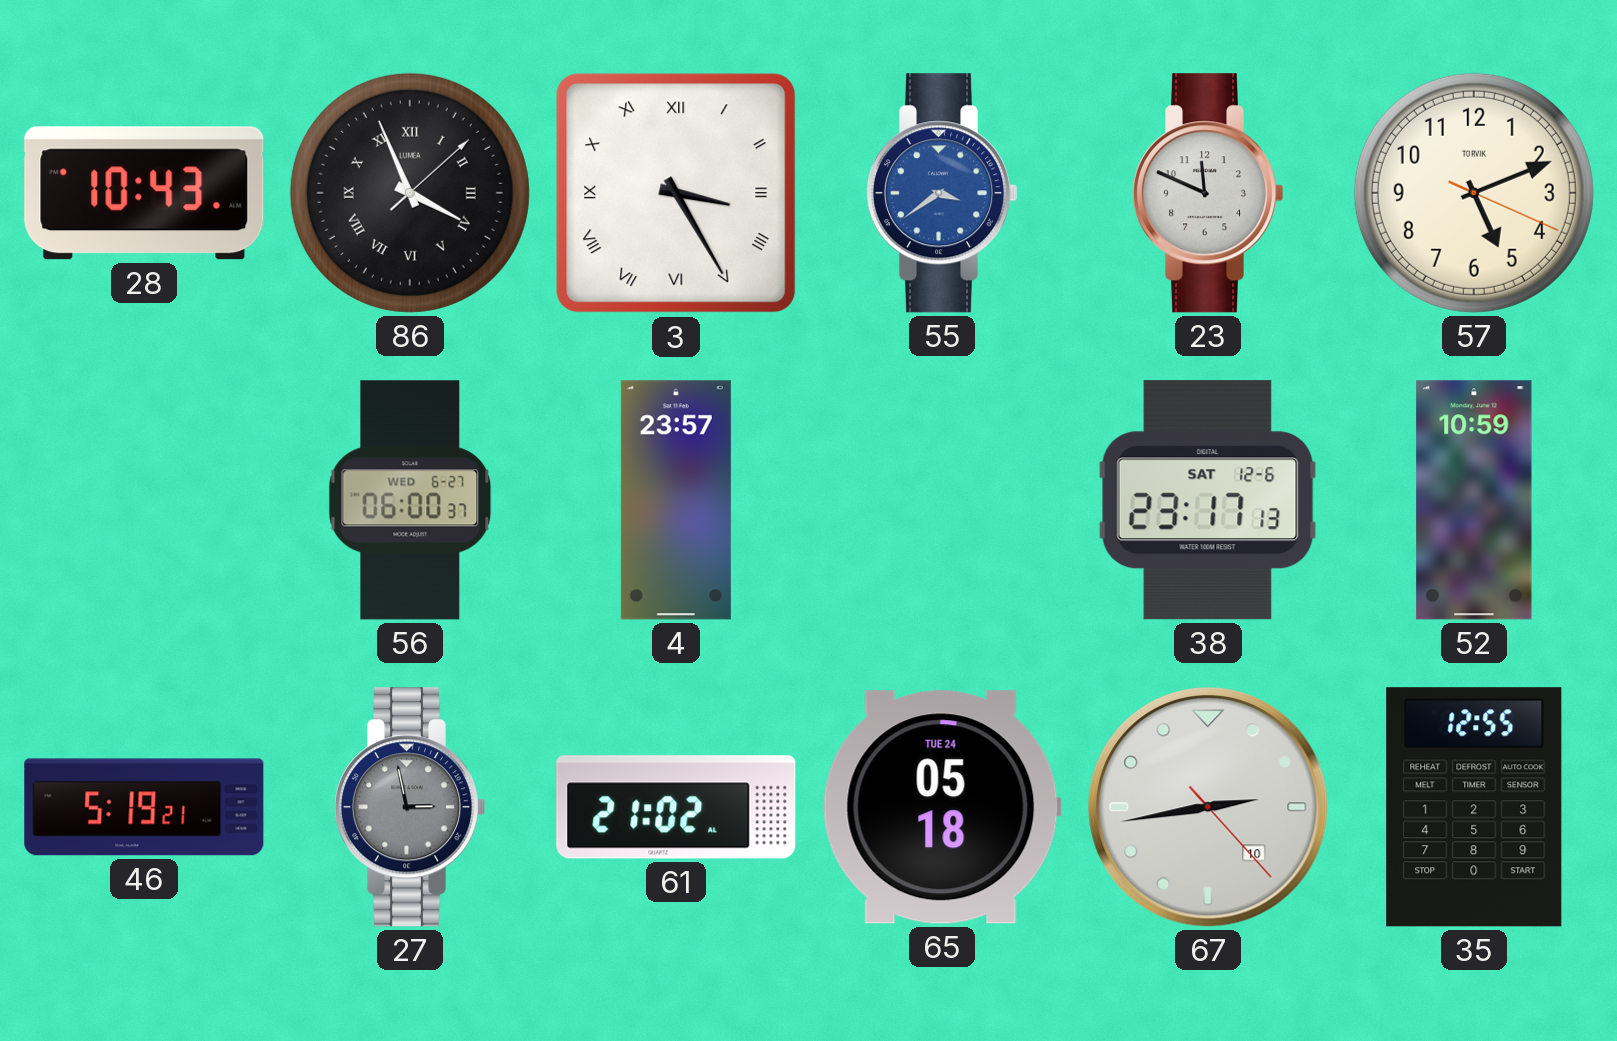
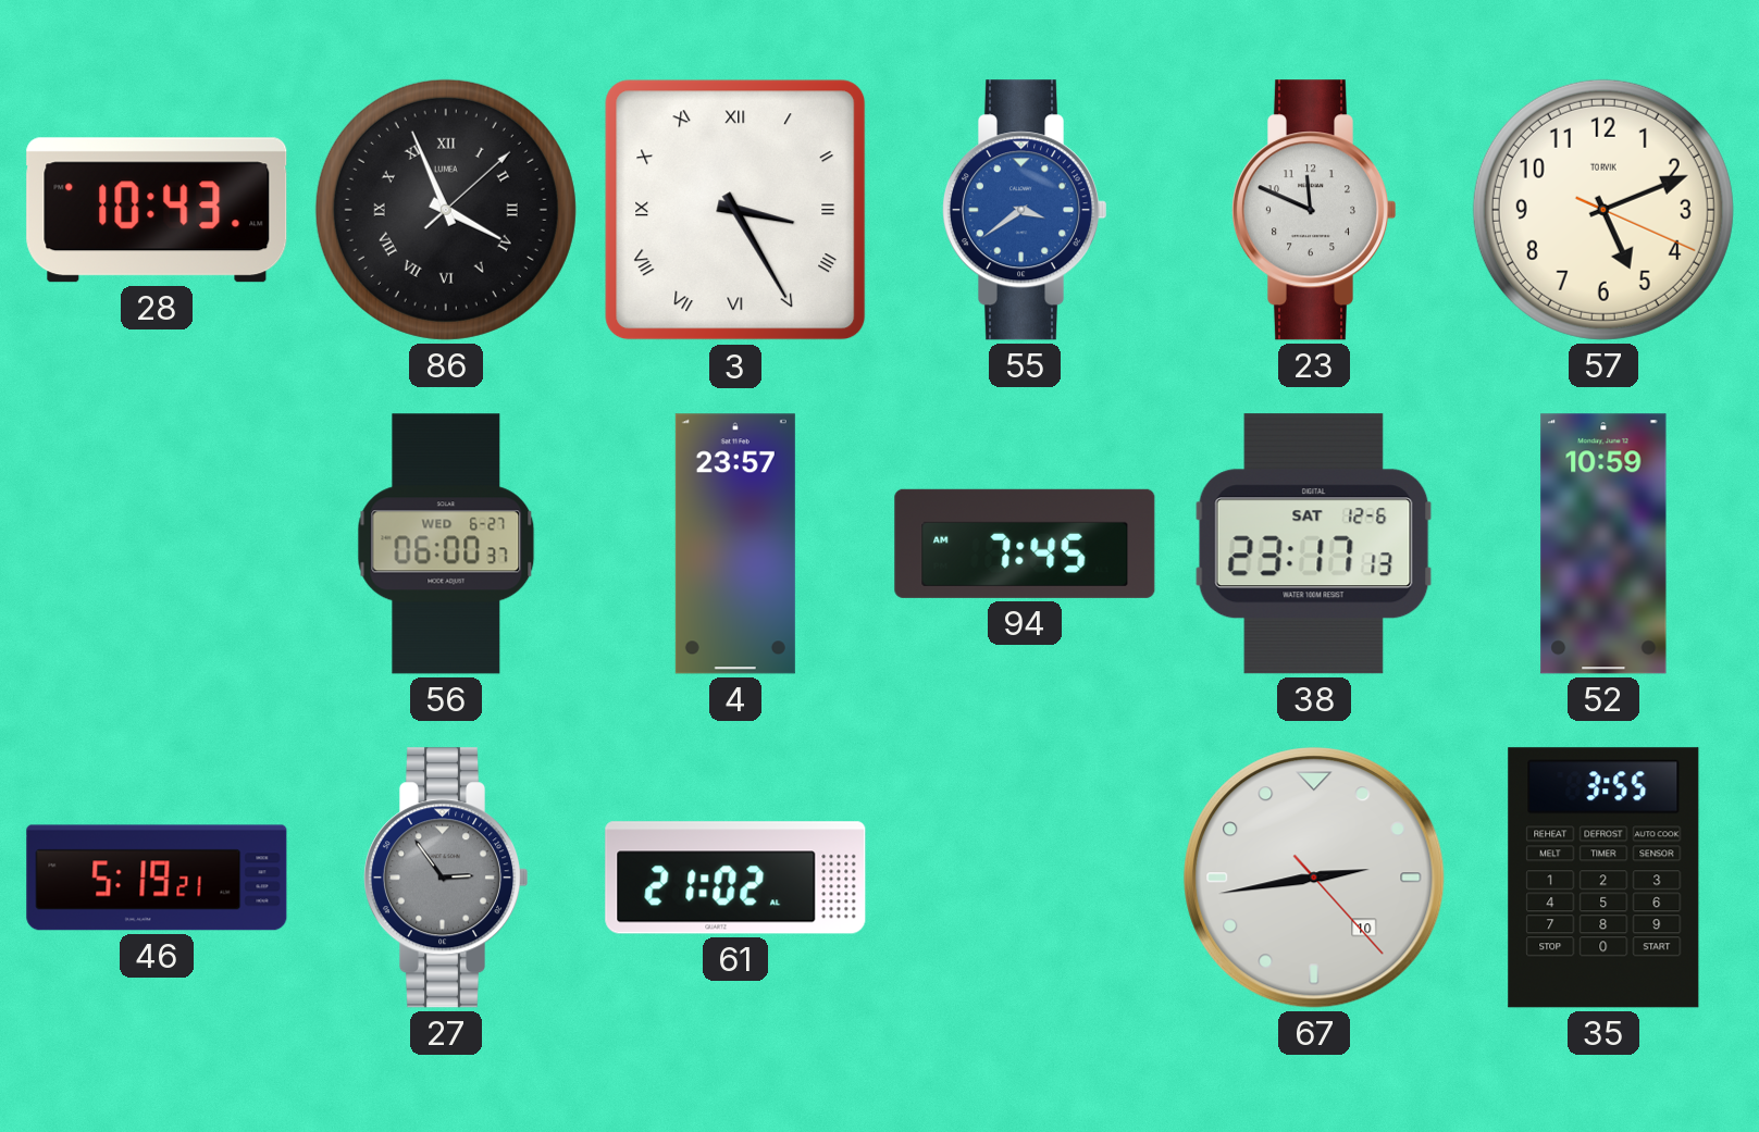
94: none -> 7:45
27: 2:58 -> 2:54
65: 05:18 -> none
35: 12:55 -> 3:55
